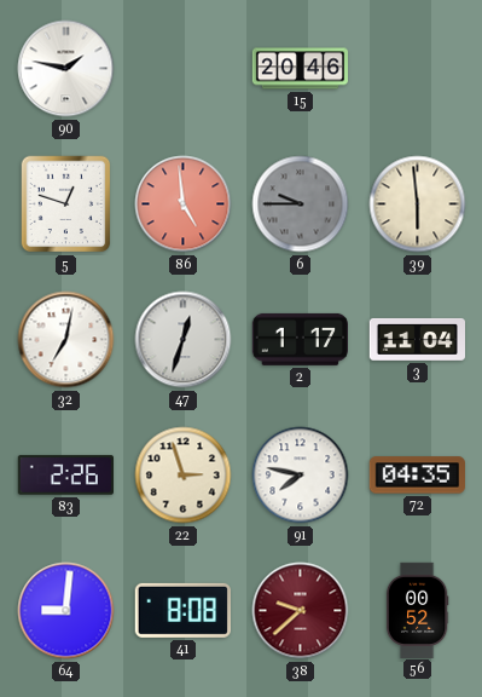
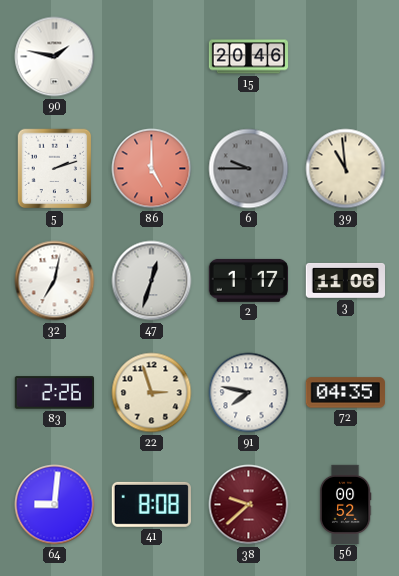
5: 12:48 -> 2:12
86: 4:59 -> 5:00
39: 5:59 -> 10:59
3: 11:04 -> 11:06
